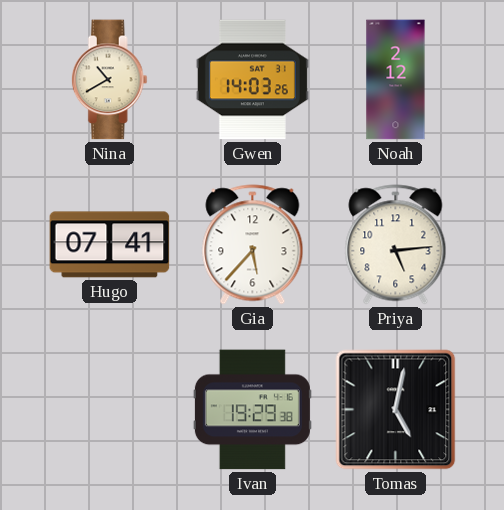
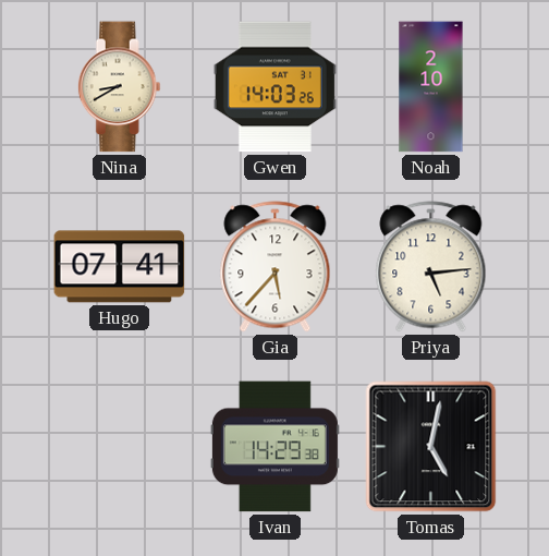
Nina: 10:40 -> 8:40
Noah: 2:12 -> 2:10
Ivan: 19:29 -> 14:29
